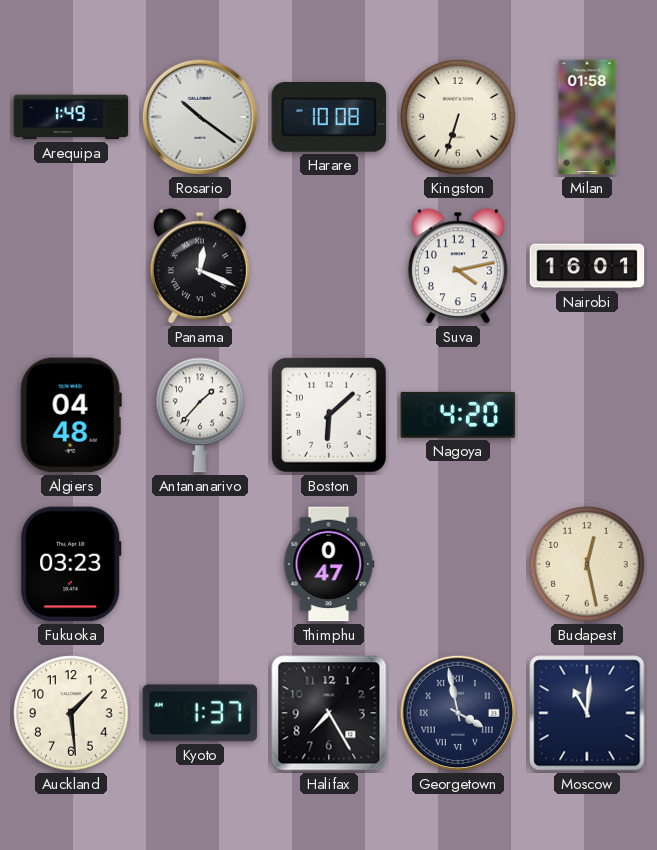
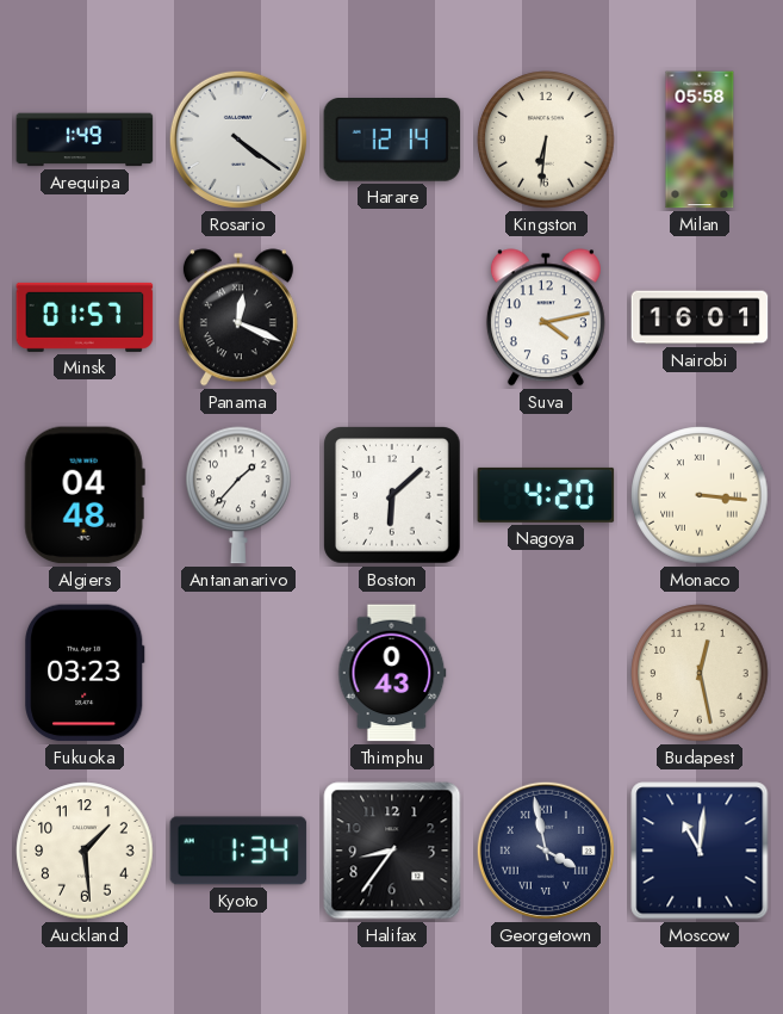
Rosario: 10:21 -> 4:21
Harare: 10:08 -> 12:14
Kingston: 6:33 -> 6:31
Milan: 01:58 -> 05:58
Minsk: none -> 01:57
Monaco: none -> 3:16
Thimphu: 0:47 -> 0:43
Kyoto: 1:37 -> 1:34
Halifax: 7:25 -> 8:36
